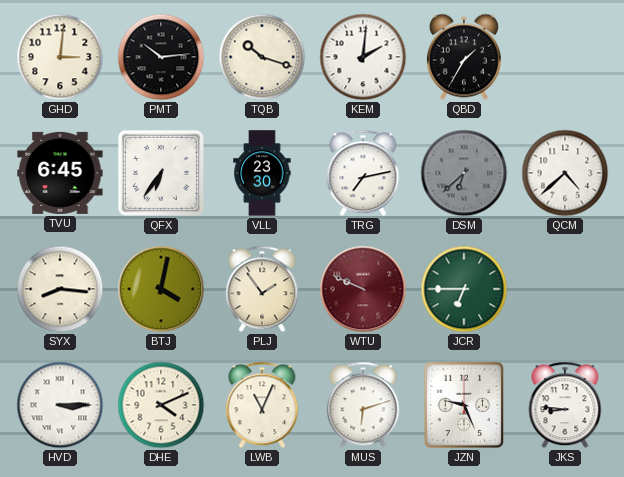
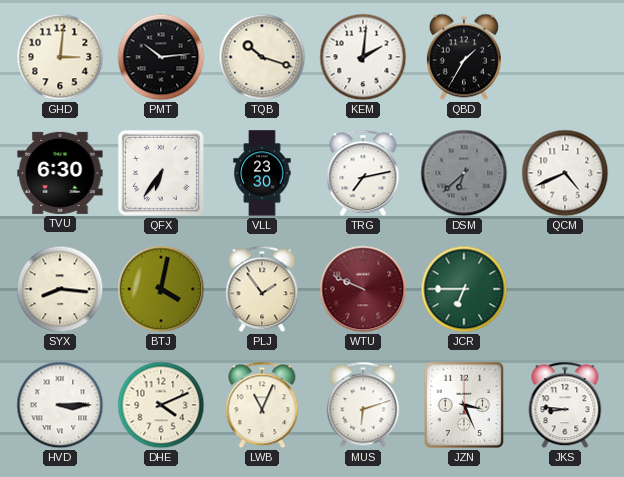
TVU: 6:45 -> 6:30
QCM: 4:38 -> 4:41
JZN: 9:26 -> 3:26
